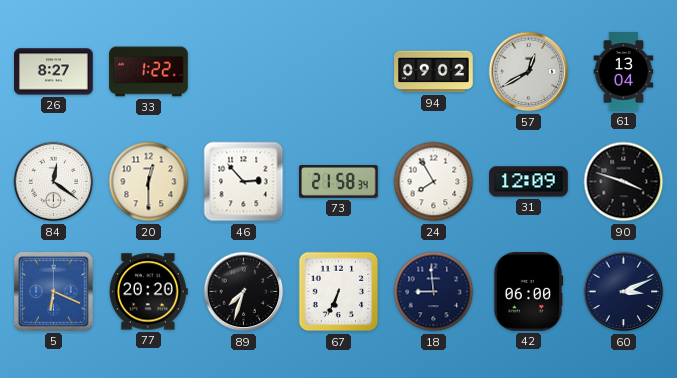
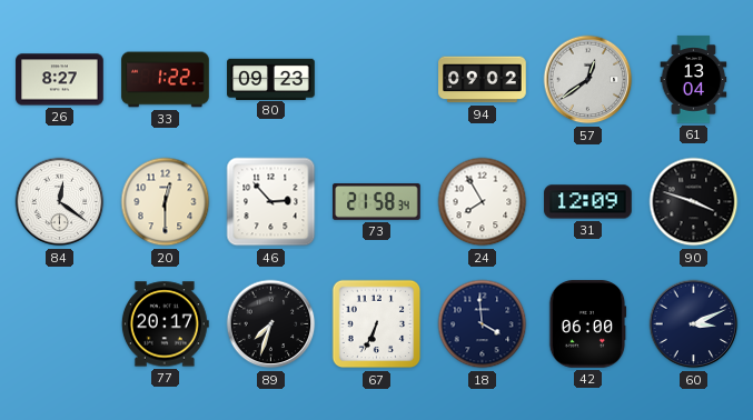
80: none -> 09:23
57: 12:40 -> 12:39
5: 6:19 -> none
77: 20:20 -> 20:17
18: 8:59 -> 3:59
